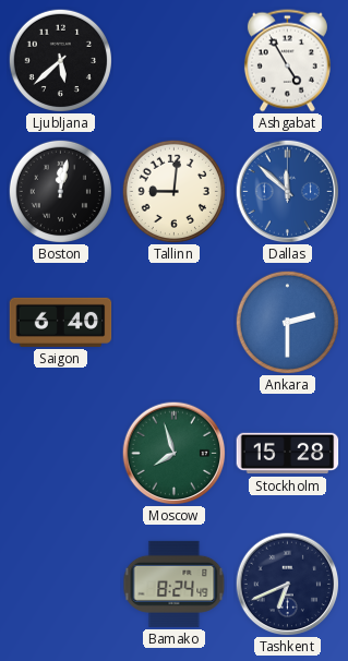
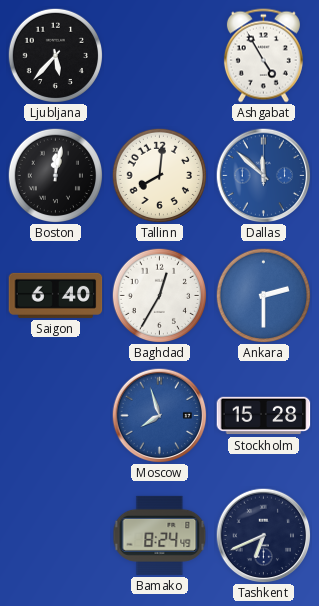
Ljubljana: 5:38 -> 5:37
Tallinn: 9:01 -> 8:01
Baghdad: none -> 12:35
Moscow dial: green -> blue
